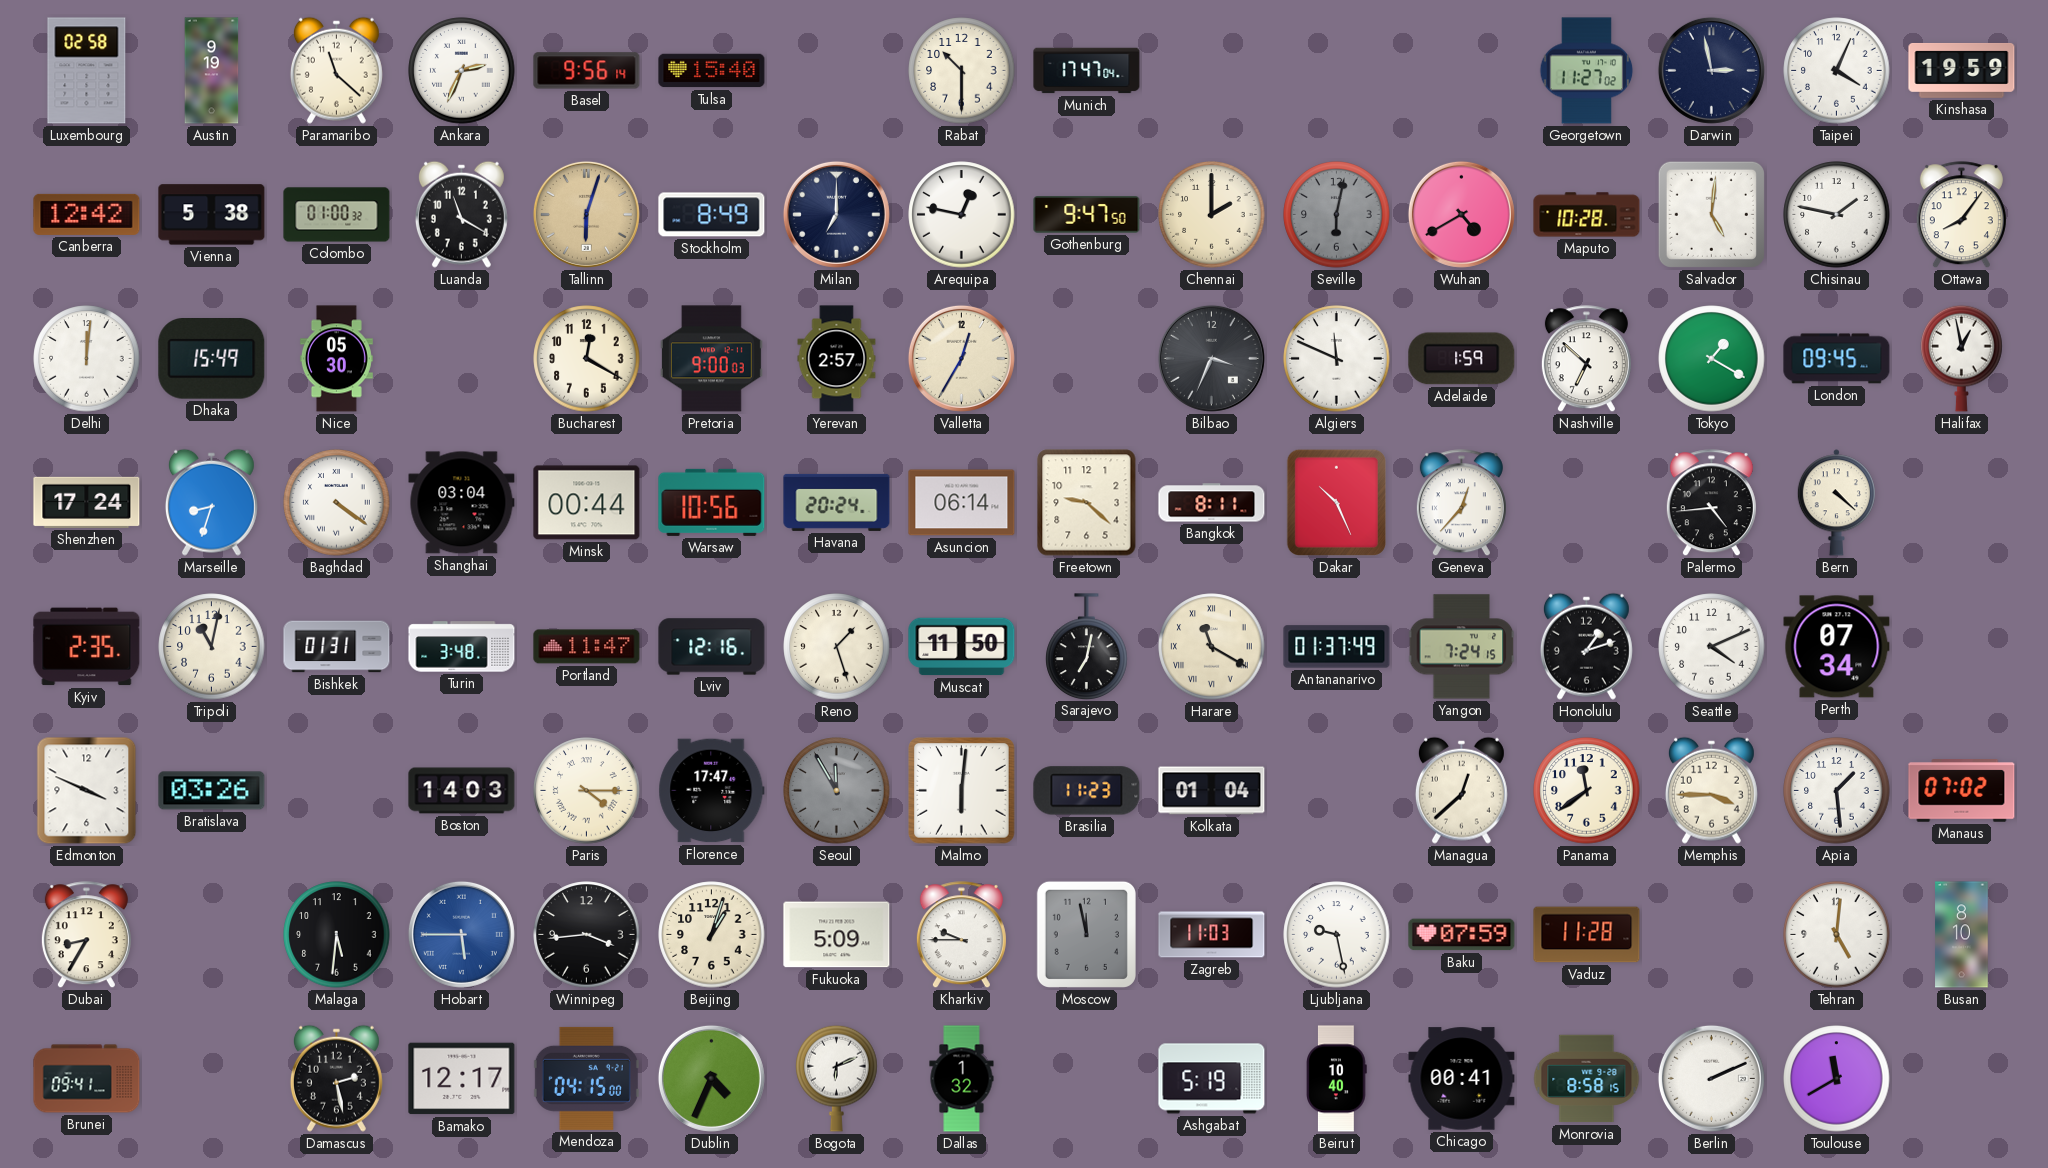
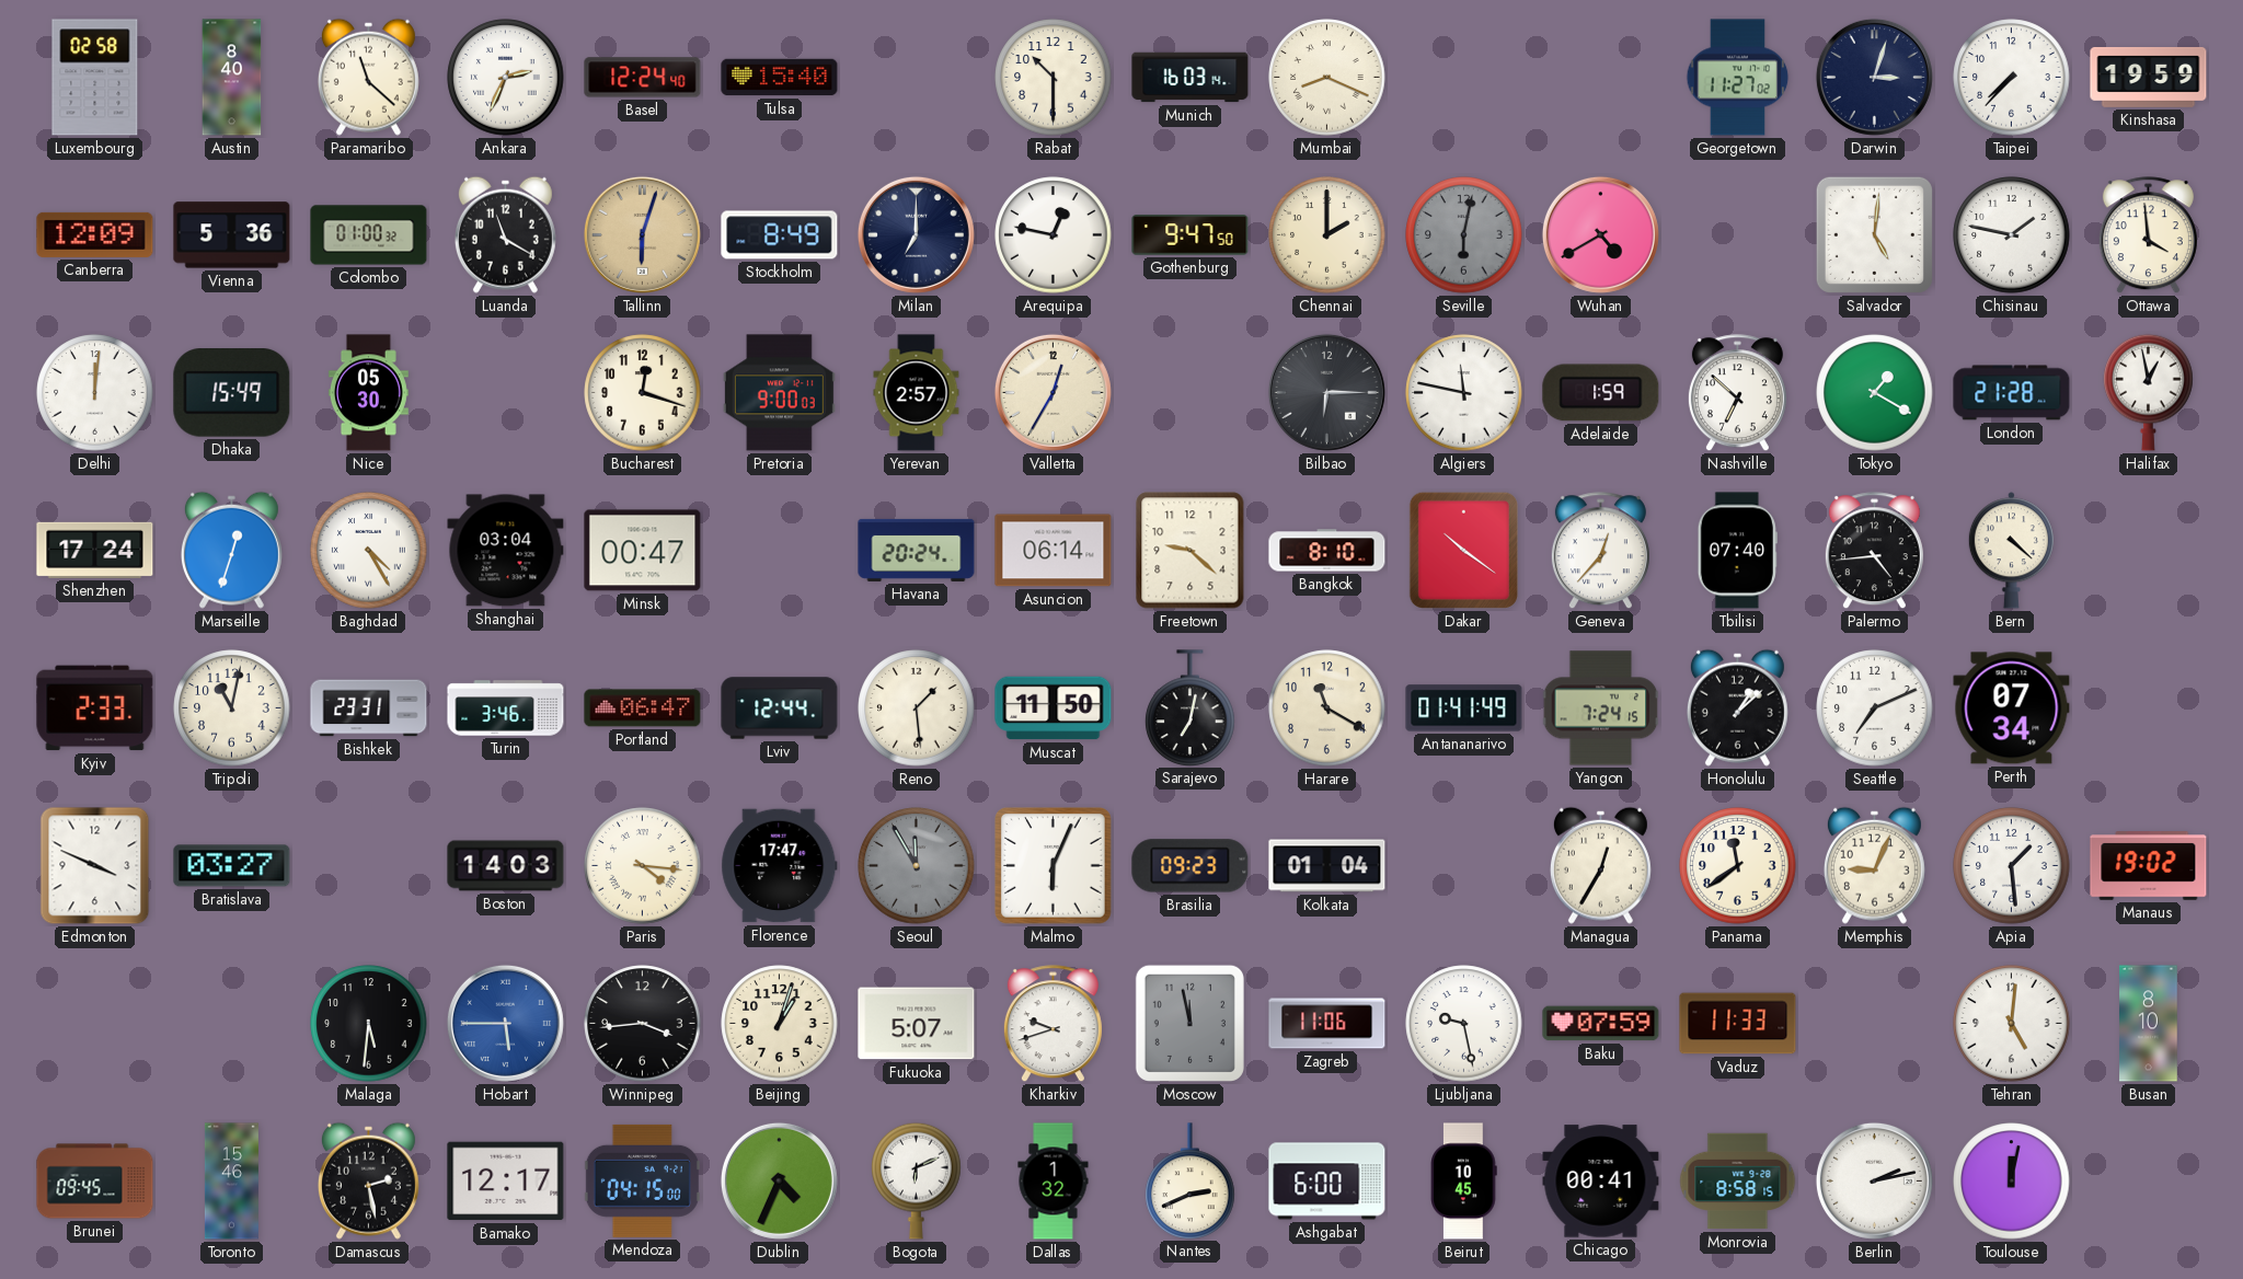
Austin: 9:19 -> 8:40
Basel: 9:56 -> 12:24
Munich: 17:47 -> 16:03
Mumbai: none -> 8:19
Darwin: 2:58 -> 3:03
Taipei: 4:04 -> 7:37
Canberra: 12:42 -> 12:09
Vienna: 5:38 -> 5:36
Maputo: 10:28 -> none
Ottawa: 8:06 -> 3:59
Bucharest: 12:20 -> 12:18
Bilbao: 3:34 -> 6:15
Algiers: 11:49 -> 11:47
London: 09:45 -> 21:28
Marseille: 8:33 -> 12:33
Baghdad: 4:21 -> 4:25
Minsk: 00:44 -> 00:47
Warsaw: 10:56 -> none
Bangkok: 8:11 -> 8:10
Dakar: 10:26 -> 10:21
Tbilisi: none -> 07:40
Kyiv: 2:35 -> 2:33
Bishkek: 01:31 -> 23:31
Turin: 3:48 -> 3:46
Portland: 11:47 -> 06:47
Lviv: 12:16 -> 12:44
Reno: 1:27 -> 1:29
Harare numerals: Roman -> Arabic
Antananarivo: 01:37 -> 01:41
Honolulu: 1:12 -> 1:08
Seattle: 4:11 -> 7:11
Bratislava: 03:26 -> 03:27
Paris: 4:15 -> 4:16
Malmo: 6:01 -> 6:04
Brasilia: 11:23 -> 09:23
Managua: 12:38 -> 12:35
Memphis: 3:45 -> 9:04
Manaus: 07:02 -> 19:02
Dubai: 8:35 -> none
Fukuoka: 5:09 -> 5:07
Kharkiv: 9:45 -> 9:42
Zagreb: 11:03 -> 11:06
Vaduz: 11:28 -> 11:33
Brunei: 09:41 -> 09:45
Toronto: none -> 15:46
Nantes: none -> 2:41
Ashgabat: 5:19 -> 6:00
Beirut: 10:40 -> 10:45
Berlin: 2:11 -> 2:13
Toulouse: 11:40 -> 12:02
